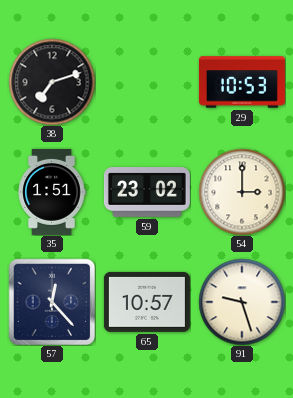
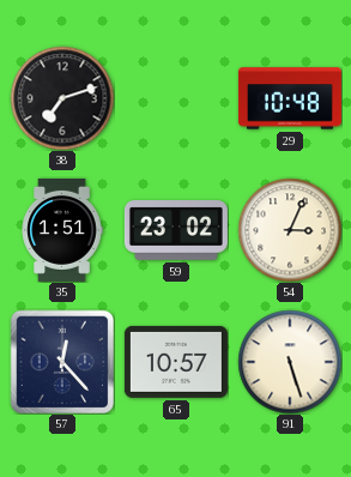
29: 10:53 -> 10:48
54: 3:00 -> 3:04
91: 9:27 -> 5:27
